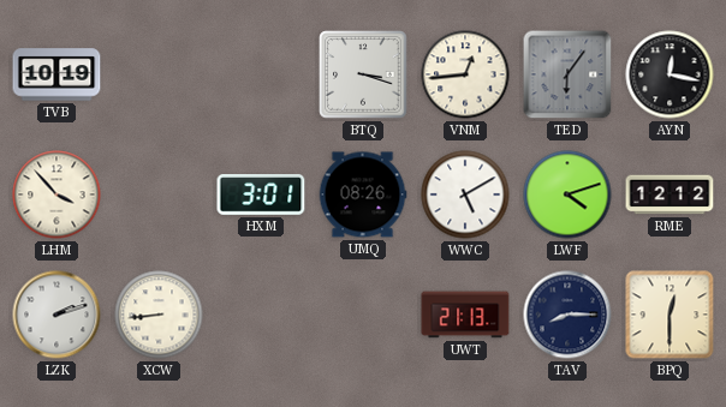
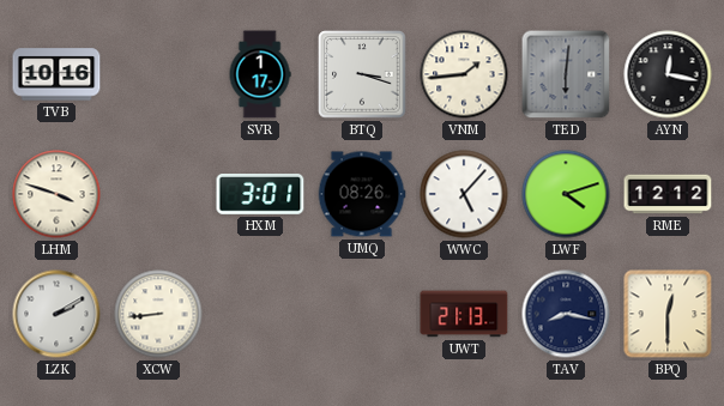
TVB: 10:19 -> 10:16
SVR: none -> 1:17
VNM: 12:44 -> 1:44
TED: 6:06 -> 6:01
LHM: 3:53 -> 3:48
WWC: 5:10 -> 5:07
LZK: 2:12 -> 2:10
TAV: 8:15 -> 8:17
